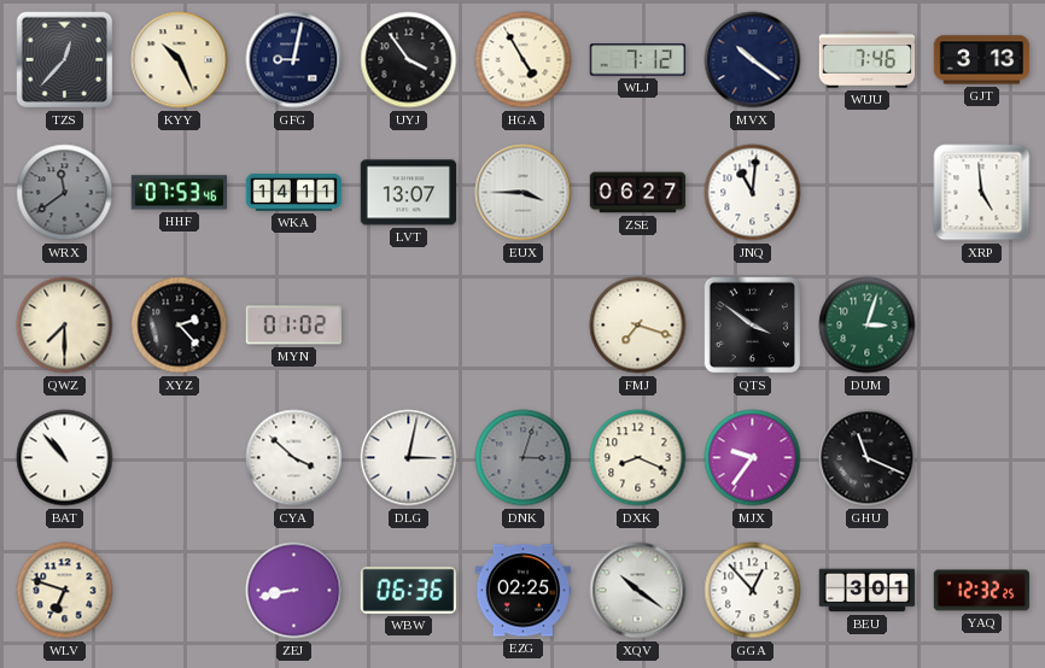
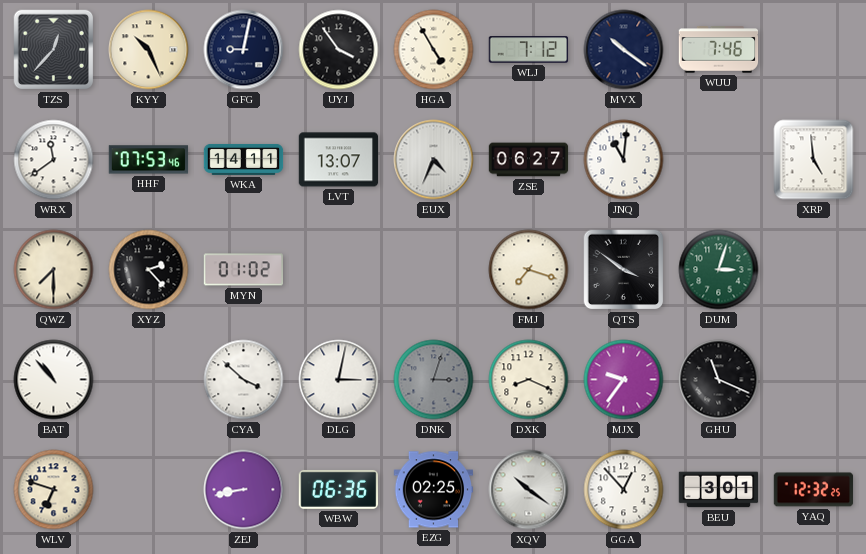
GJT: 3:13 -> none
WRX dial: grey -> white
EUX: 3:45 -> 4:34
